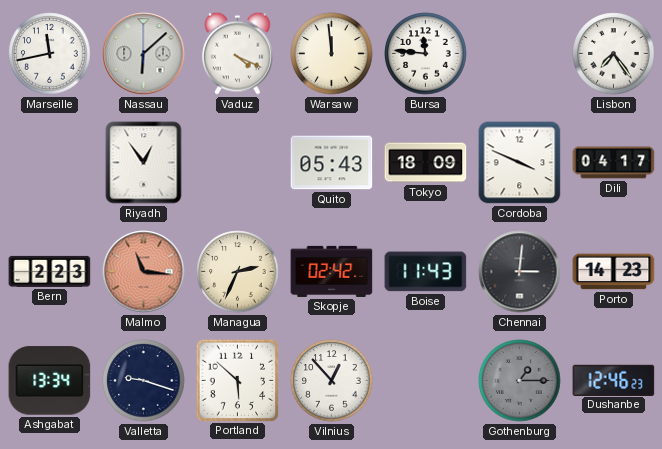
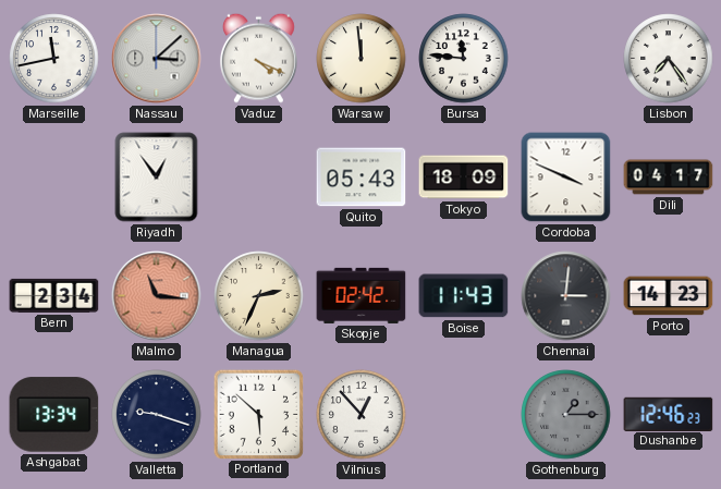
Nassau: 6:08 -> 3:08
Bern: 2:23 -> 2:34
